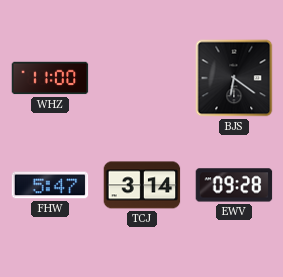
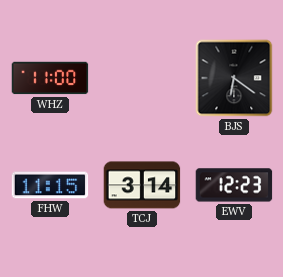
FHW: 5:47 -> 11:15
EWV: 09:28 -> 12:23
